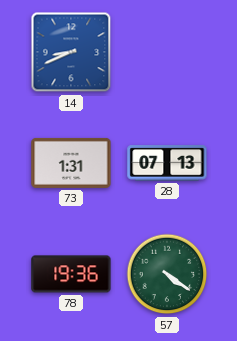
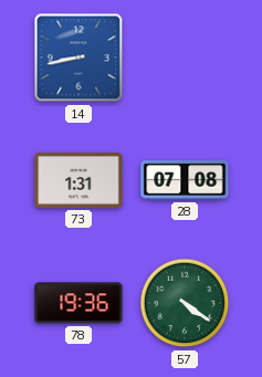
14: 8:41 -> 8:43
28: 07:13 -> 07:08
